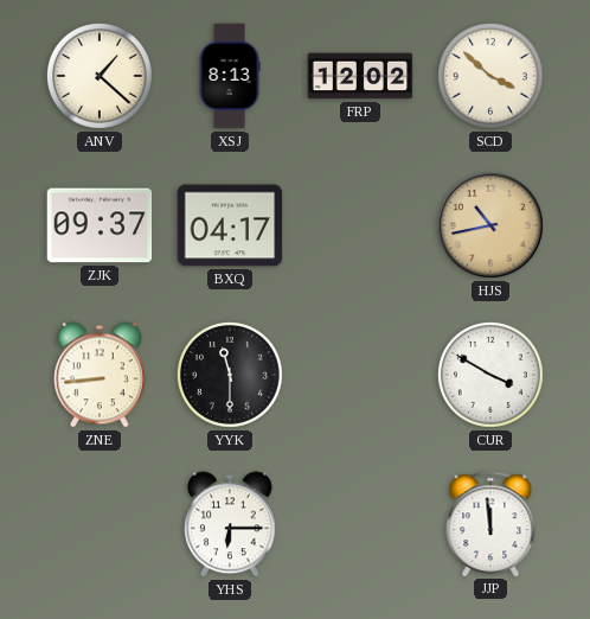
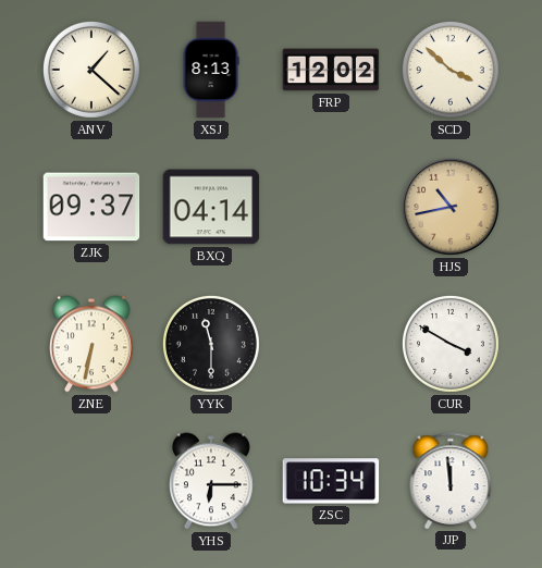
BXQ: 04:17 -> 04:14
ZNE: 8:44 -> 6:32
ZSC: none -> 10:34
